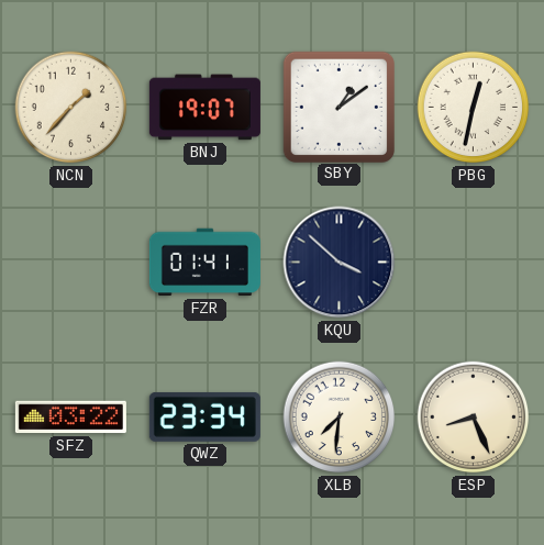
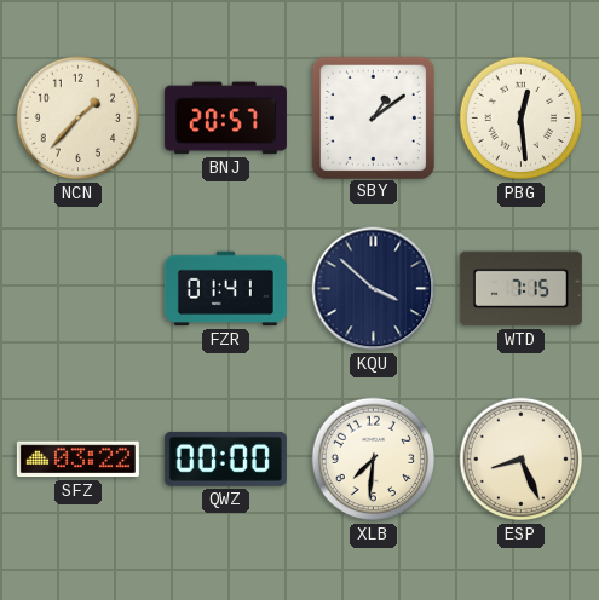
BNJ: 19:07 -> 20:57
PBG: 12:32 -> 12:29
WTD: none -> 7:15
QWZ: 23:34 -> 00:00
